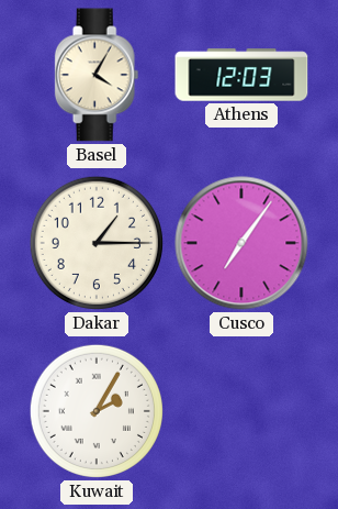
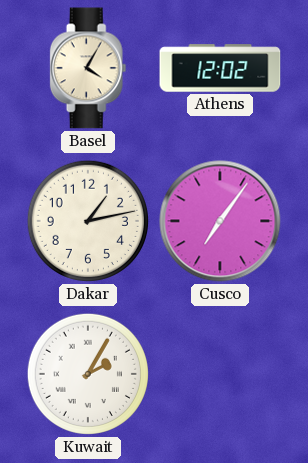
Athens: 12:03 -> 12:02
Dakar: 1:15 -> 1:13
